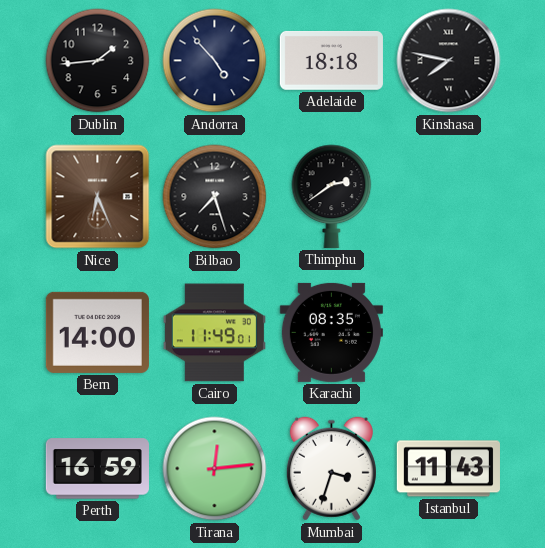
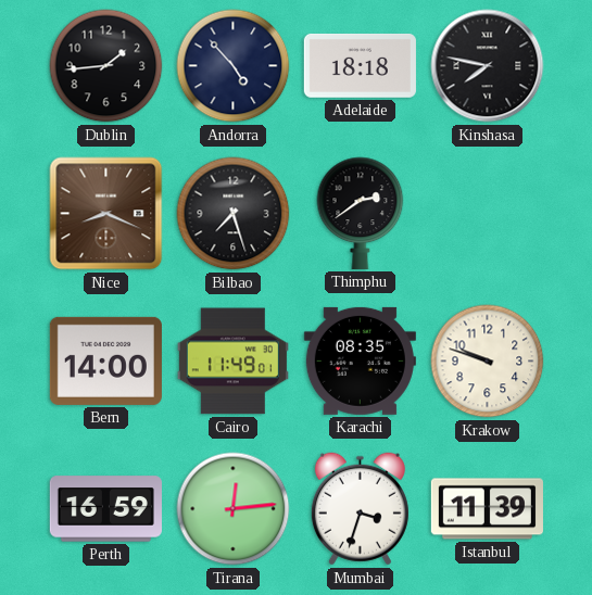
Nice: 6:26 -> 8:19
Krakow: none -> 9:48
Istanbul: 11:43 -> 11:39
